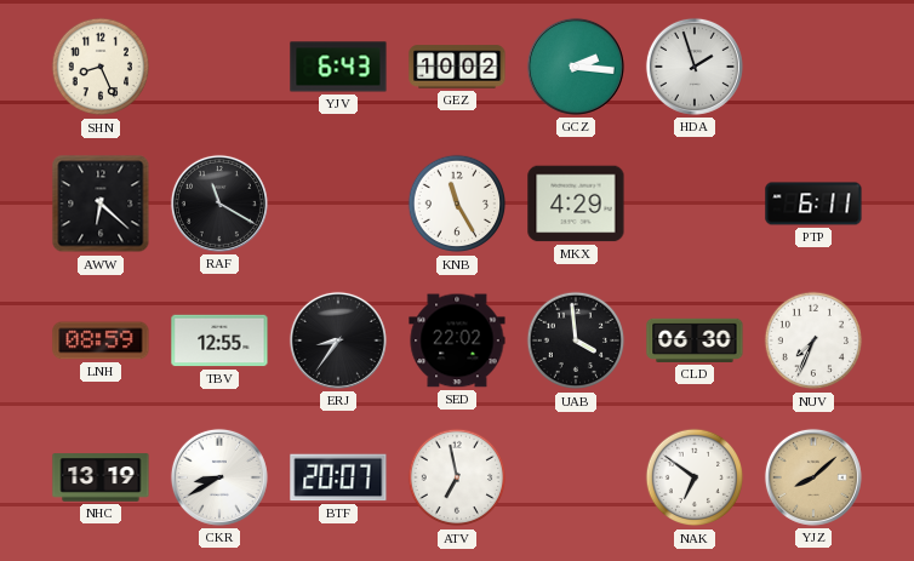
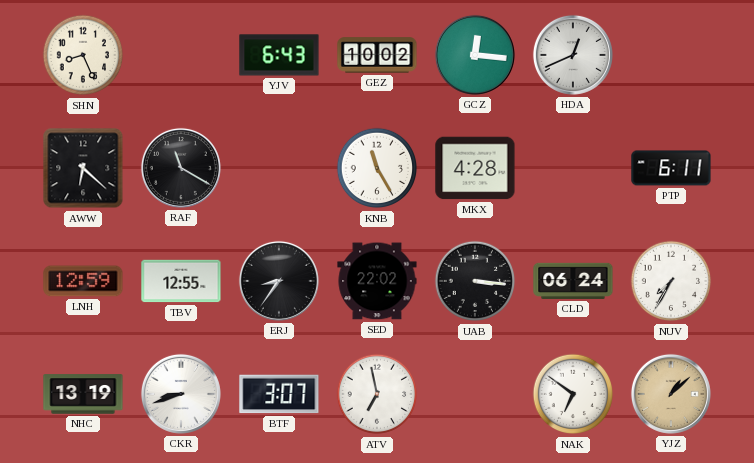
GCZ: 2:16 -> 12:16
HDA: 1:57 -> 12:41
MKX: 4:29 -> 4:28
LNH: 08:59 -> 12:59
UAB: 3:59 -> 3:16
CLD: 06:30 -> 06:24
NUV: 7:34 -> 7:35
CKR: 8:40 -> 8:42
BTF: 20:07 -> 3:07
YJZ: 8:08 -> 1:08
